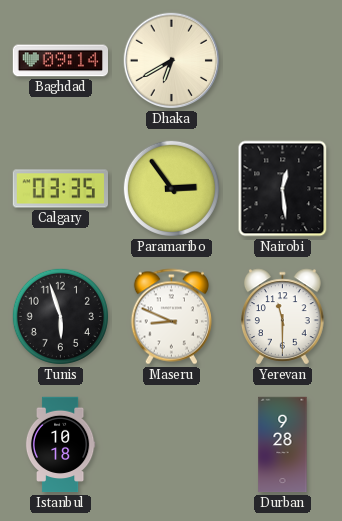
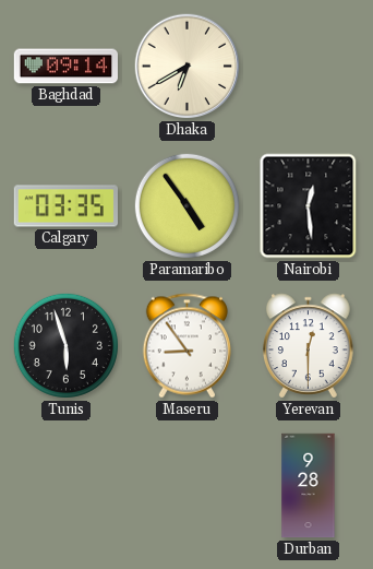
Paramaribo: 2:54 -> 4:54
Maseru: 8:49 -> 8:54
Yerevan: 11:30 -> 12:30
Istanbul: 10:18 -> none
